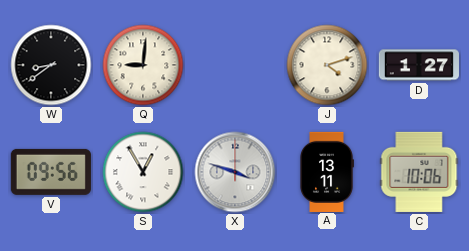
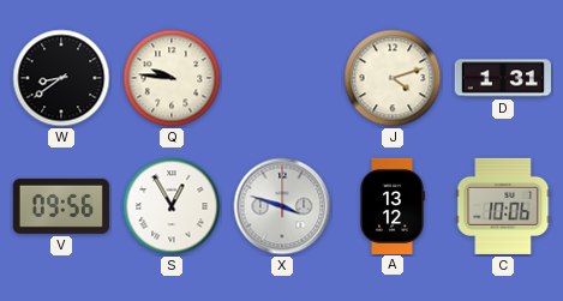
Q: 9:01 -> 9:46
D: 1:27 -> 1:31
A: 13:11 -> 13:12
